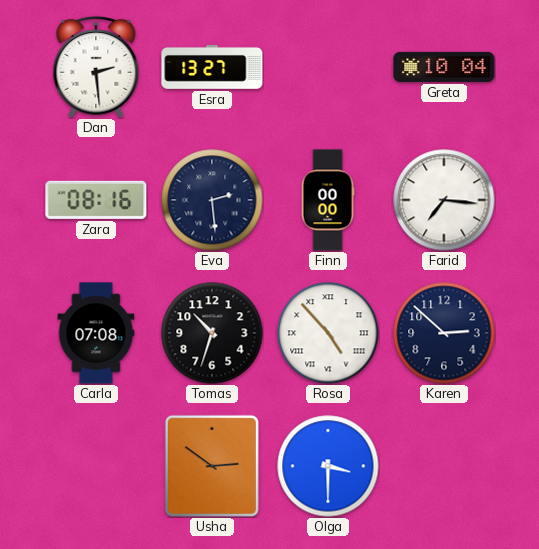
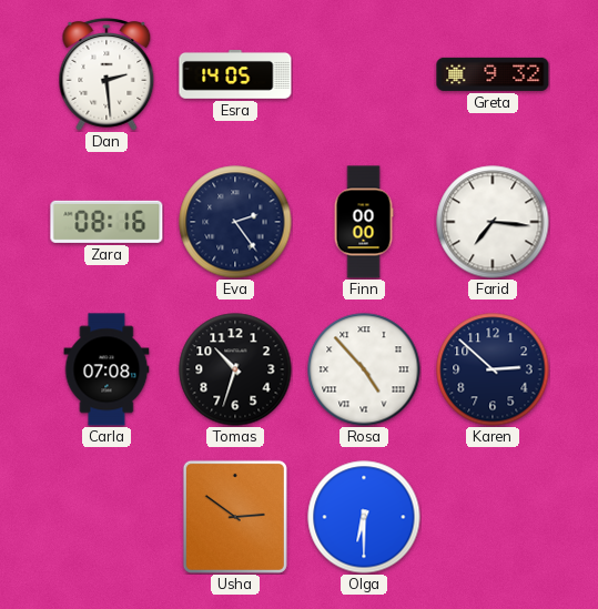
Esra: 13:27 -> 14:05
Greta: 10:04 -> 9:32
Eva: 2:29 -> 2:24
Olga: 3:30 -> 6:30
